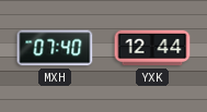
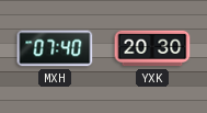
YXK: 12:44 -> 20:30
